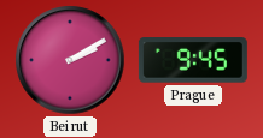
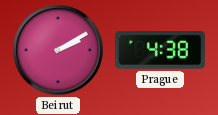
Prague: 9:45 -> 4:38
